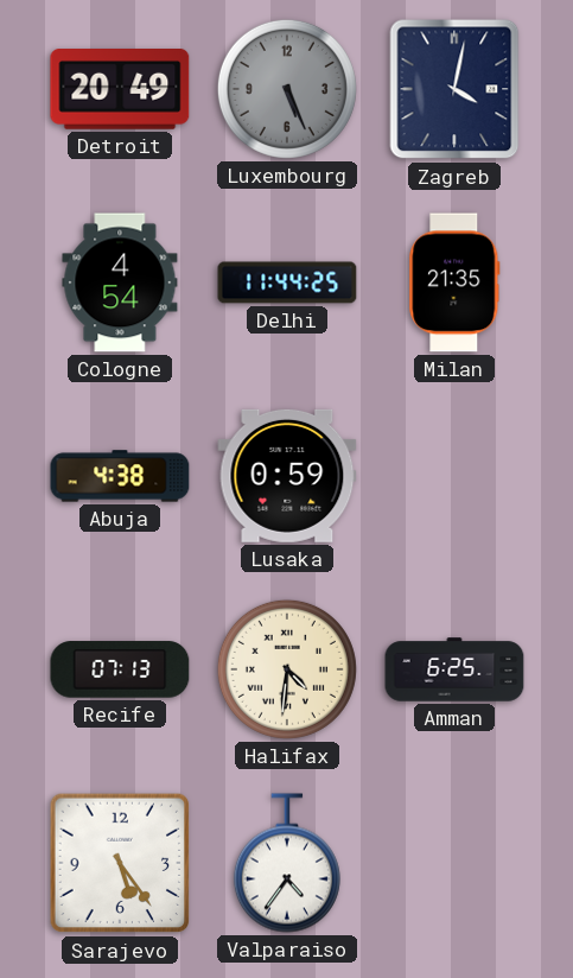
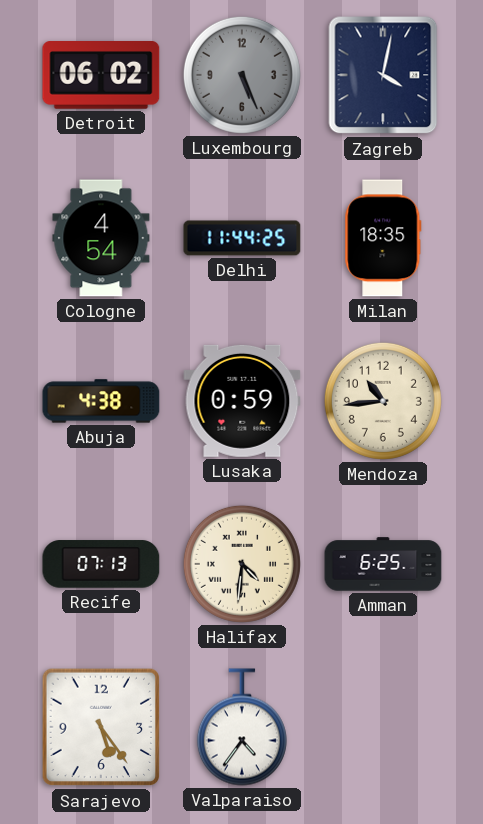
Detroit: 20:49 -> 06:02
Milan: 21:35 -> 18:35
Mendoza: none -> 10:44
